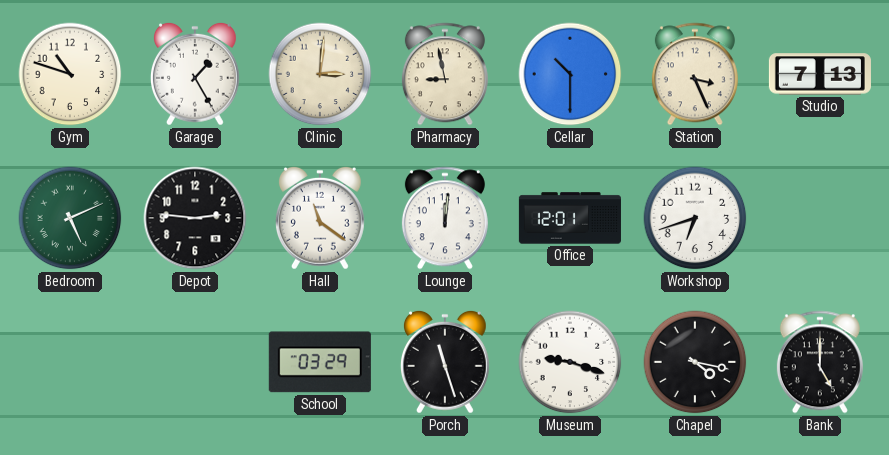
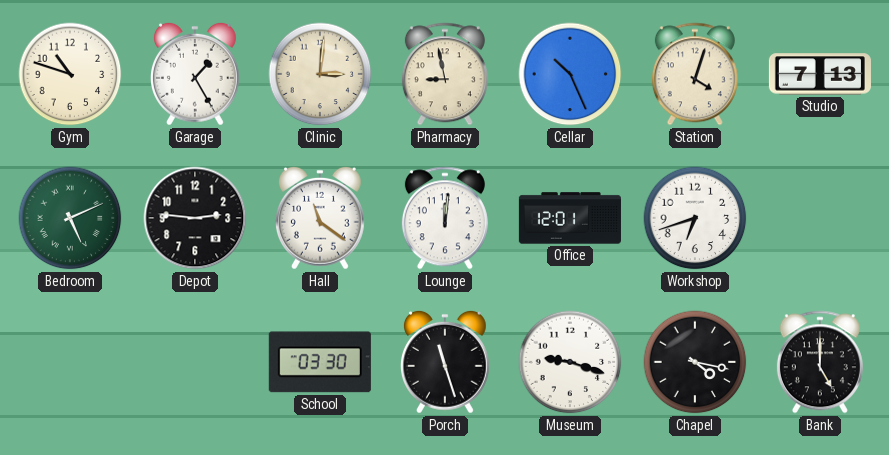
Cellar: 10:30 -> 10:26
Station: 3:26 -> 4:03
School: 03:29 -> 03:30
